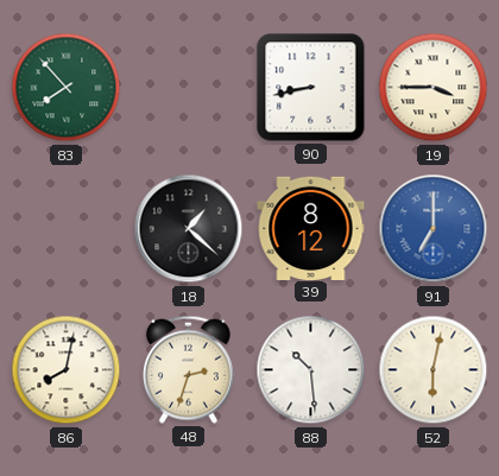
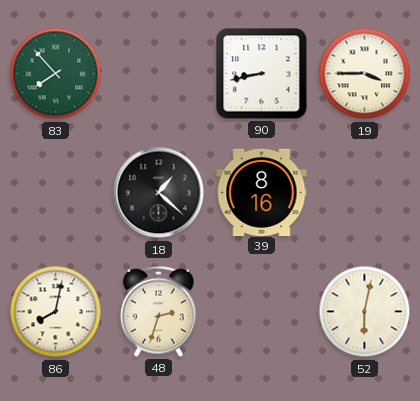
39: 8:12 -> 8:16
91: 7:00 -> none
88: 10:29 -> none
